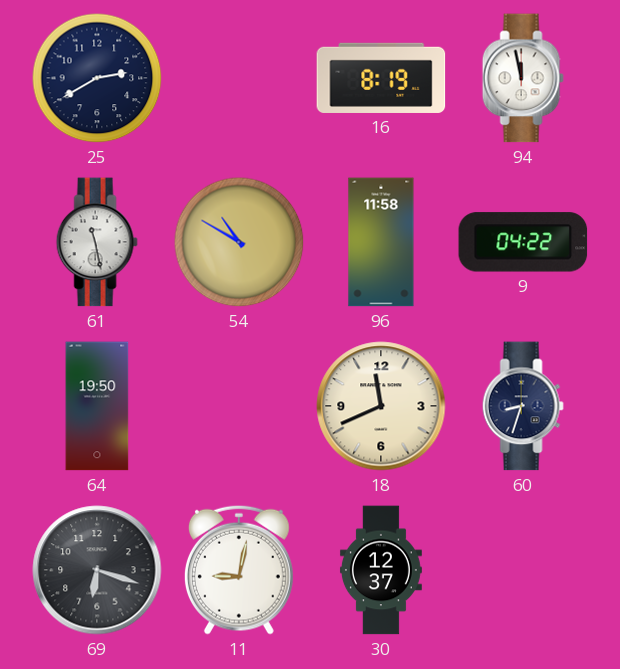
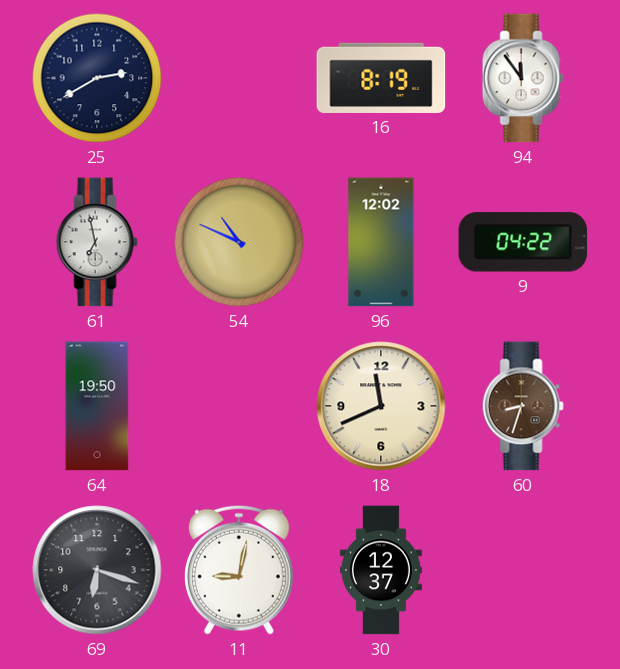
94: 11:58 -> 11:54
61: 11:28 -> 6:58
54: 10:50 -> 10:49
96: 11:58 -> 12:02
60 dial: navy -> brown
